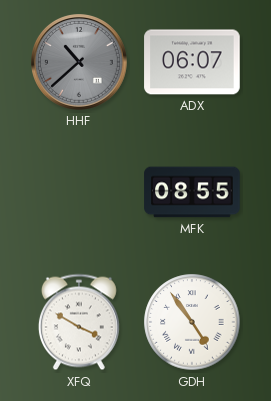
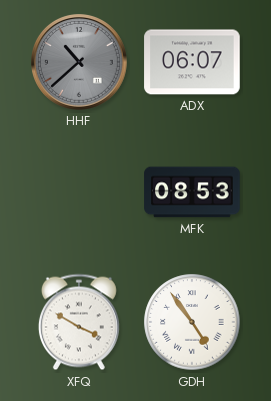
MFK: 08:55 -> 08:53
